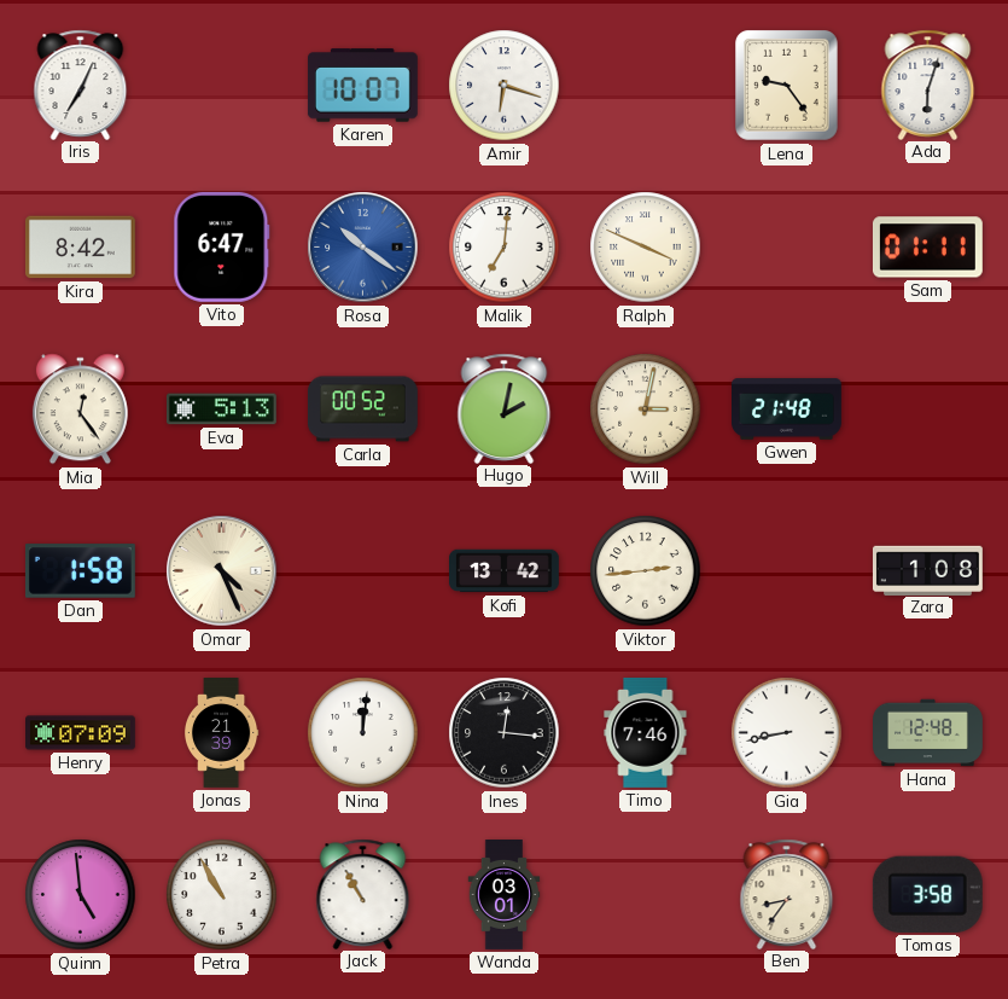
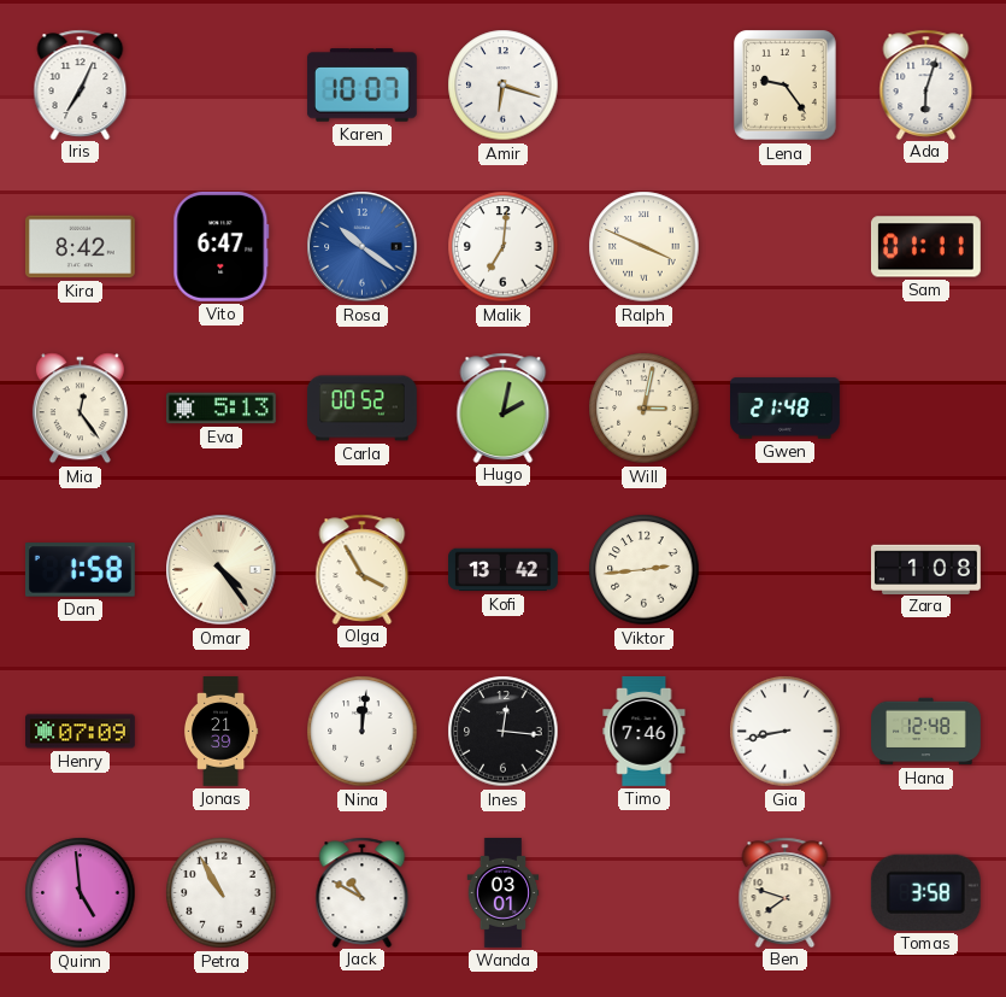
Omar: 4:26 -> 4:24
Olga: none -> 3:55
Jack: 10:55 -> 10:50
Ben: 8:36 -> 7:48
